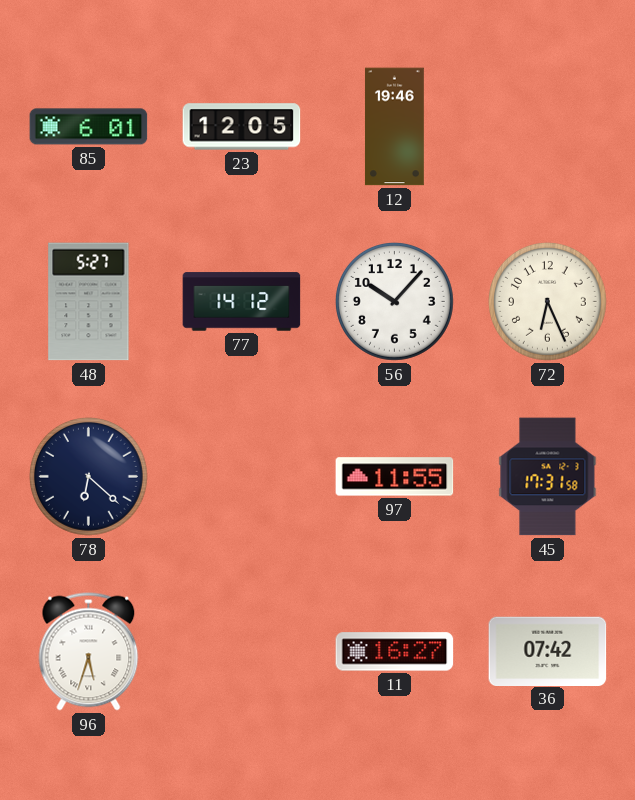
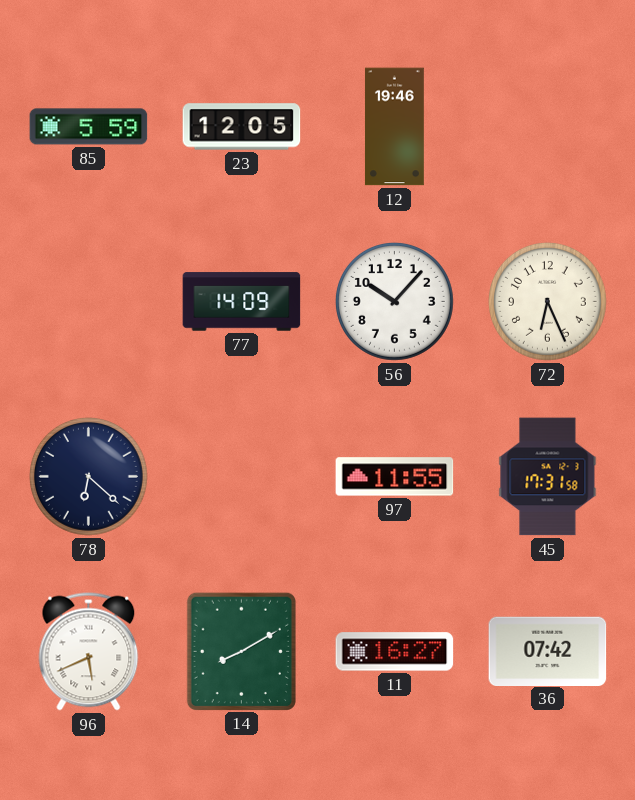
85: 6:01 -> 5:59
48: 5:27 -> none
77: 14:12 -> 14:09
96: 5:33 -> 5:41
14: none -> 8:10
